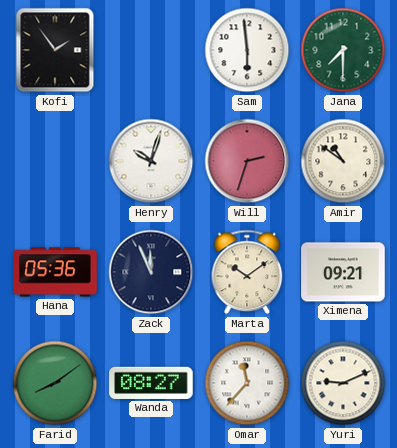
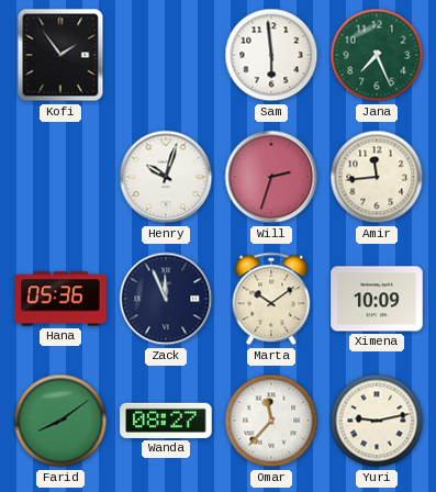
Jana: 7:30 -> 7:26
Amir: 10:51 -> 11:44
Ximena: 09:21 -> 10:09
Yuri: 9:11 -> 9:13
